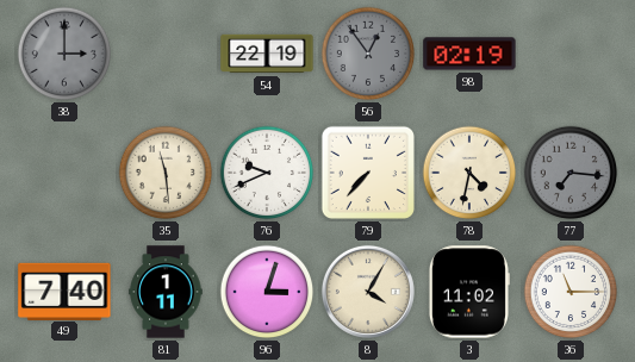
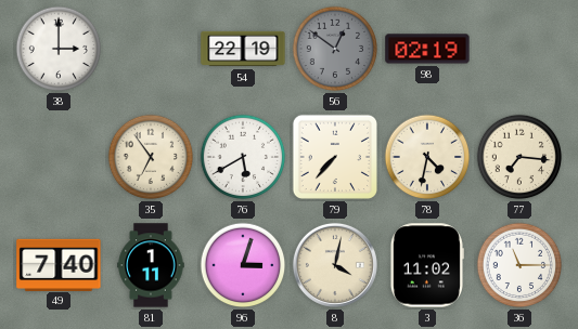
38 dial: grey -> white
56: 12:54 -> 12:51
35: 11:29 -> 6:54
76: 9:41 -> 5:40
77 dial: grey -> cream
8: 4:05 -> 4:02
